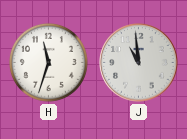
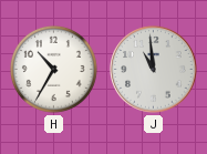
H: 11:33 -> 10:35
